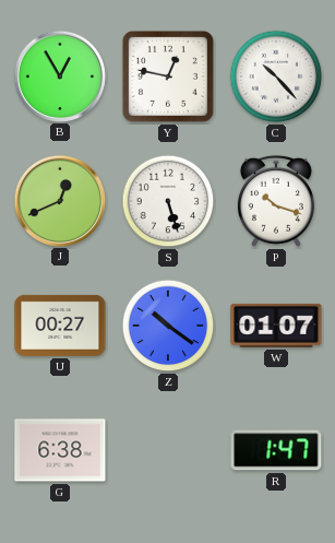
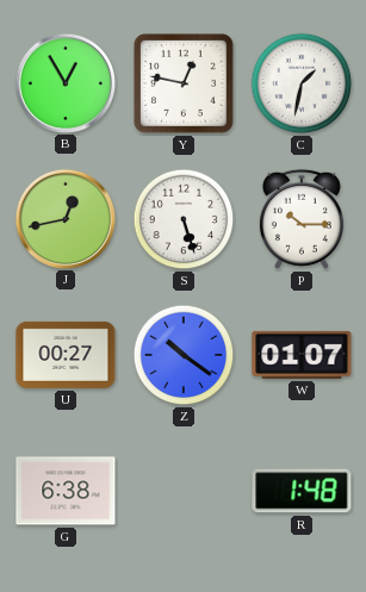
C: 10:23 -> 1:32
J: 12:41 -> 12:43
P: 10:18 -> 10:15
R: 1:47 -> 1:48
